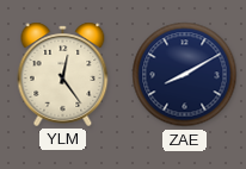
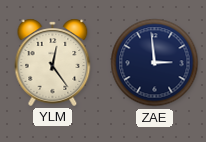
ZAE: 8:10 -> 2:59
